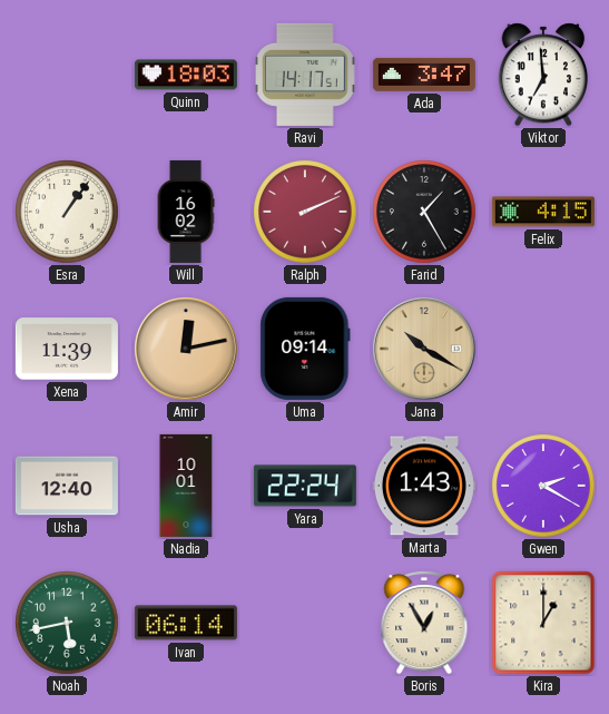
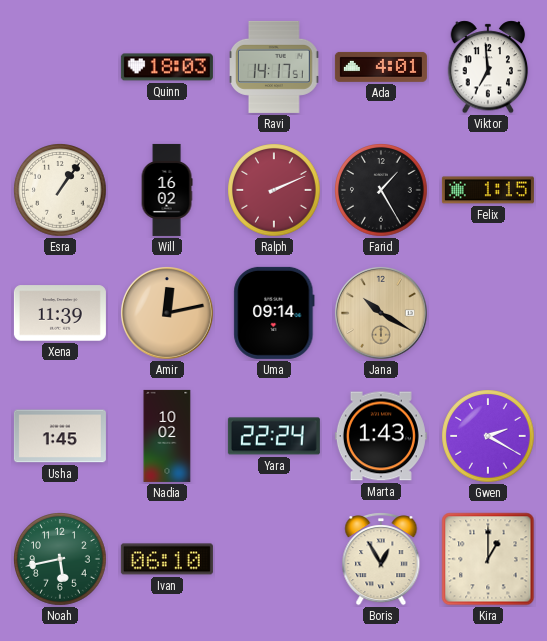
Ada: 3:47 -> 4:01
Felix: 4:15 -> 1:15
Usha: 12:40 -> 1:45
Nadia: 10:01 -> 10:02
Ivan: 06:14 -> 06:10
